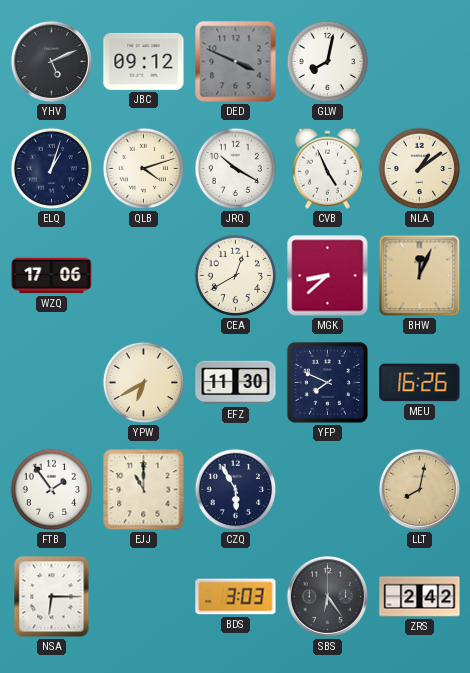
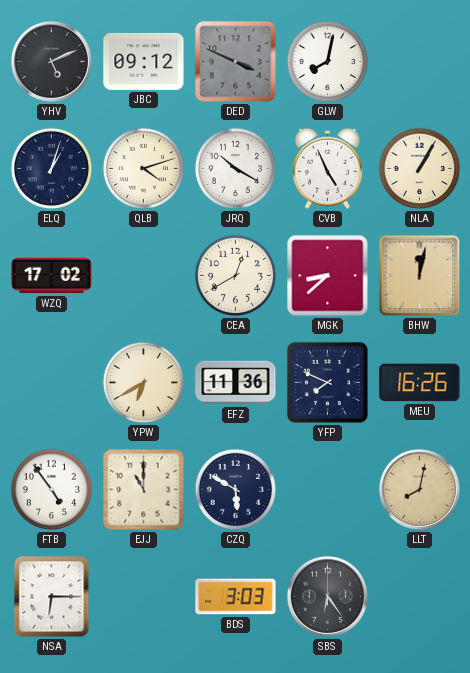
NLA: 1:09 -> 1:05
WZQ: 17:06 -> 17:02
BHW: 12:04 -> 12:02
EFZ: 11:30 -> 11:36
FTB: 1:54 -> 4:54
CZQ: 5:55 -> 5:50
ZRS: 2:42 -> none
